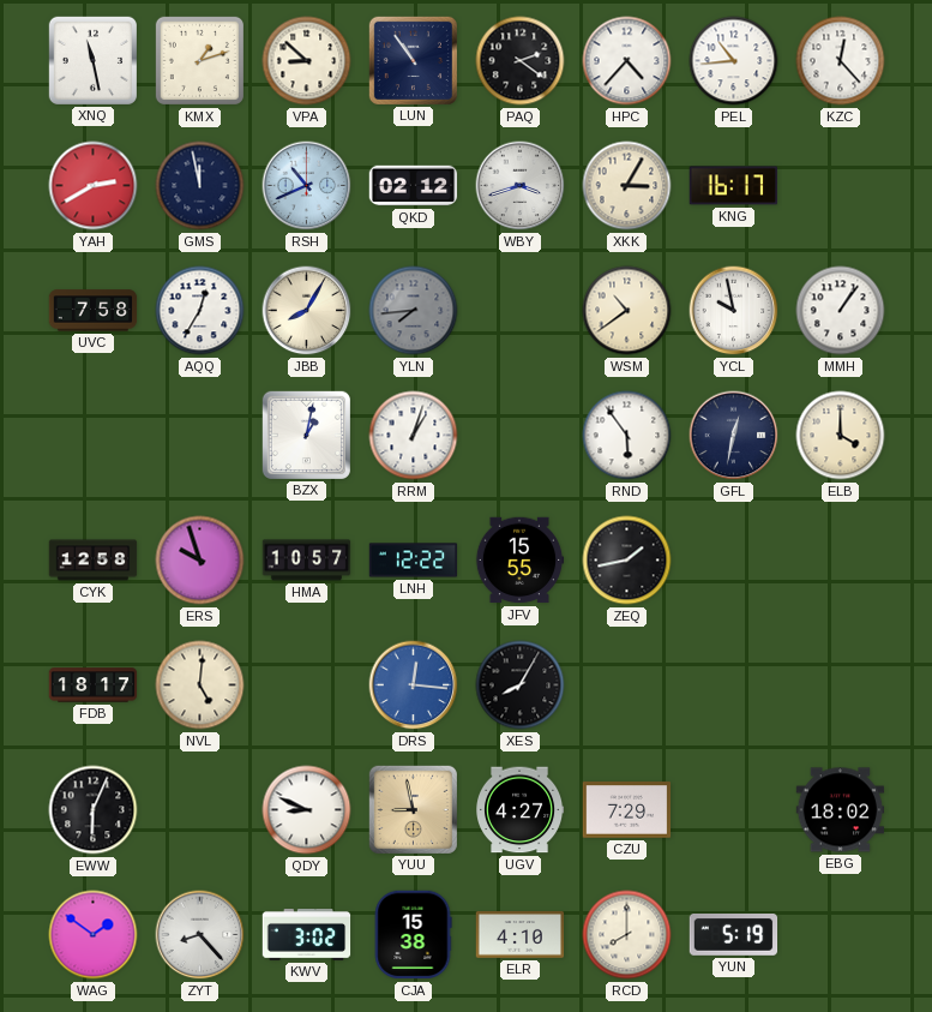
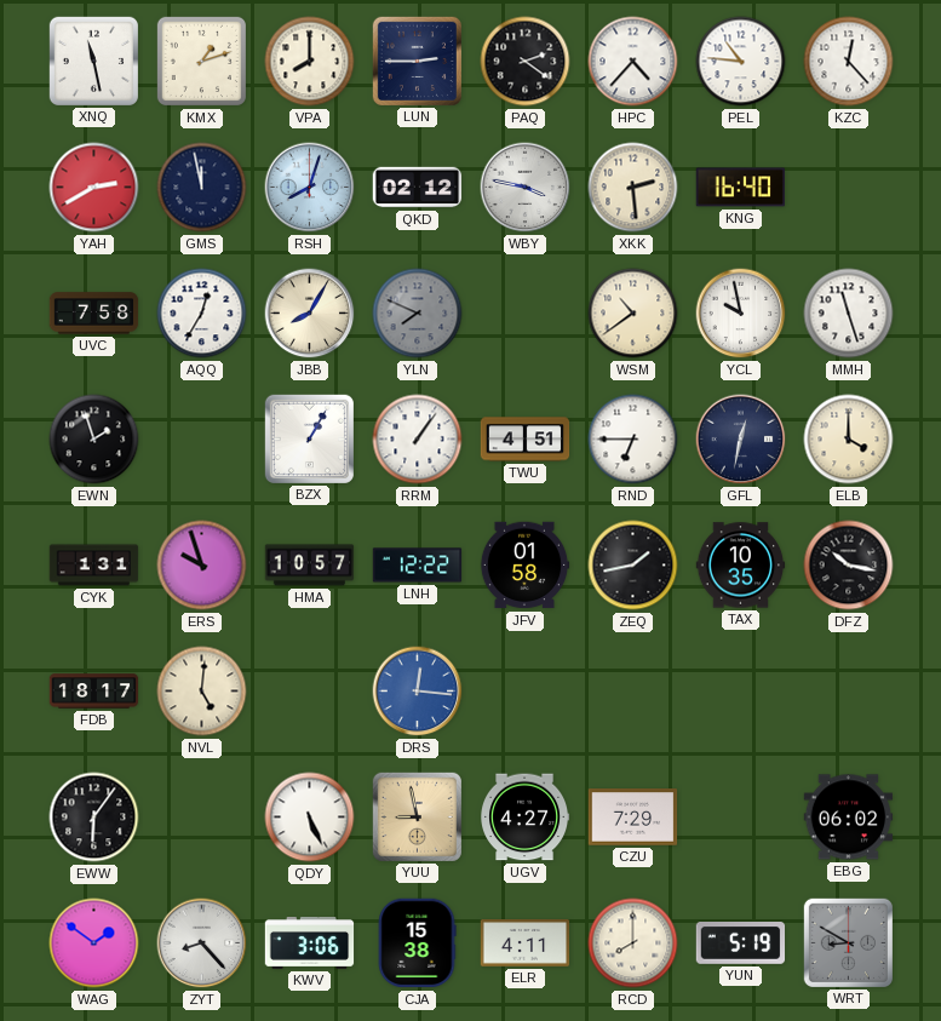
VPA: 8:52 -> 8:00
LUN: 10:54 -> 2:45
PEL: 10:44 -> 10:46
RSH: 10:41 -> 8:03
WBY: 3:42 -> 3:47
XKK: 3:05 -> 2:29
KNG: 16:17 -> 16:40
YLN: 7:44 -> 7:49
MMH: 1:06 -> 11:27
EWN: none -> 1:57
BZX: 1:02 -> 1:05
RRM: 1:03 -> 1:06
TWU: none -> 4:51
RND: 5:54 -> 6:45
CYK: 12:58 -> 1:31
JFV: 15:55 -> 01:58
TAX: none -> 10:35
DFZ: none -> 10:17
XES: 8:05 -> none
EWW: 6:04 -> 6:06
QDY: 8:49 -> 5:26
EBG: 18:02 -> 06:02
KWV: 3:02 -> 3:06
ELR: 4:10 -> 4:11
WRT: none -> 8:50
